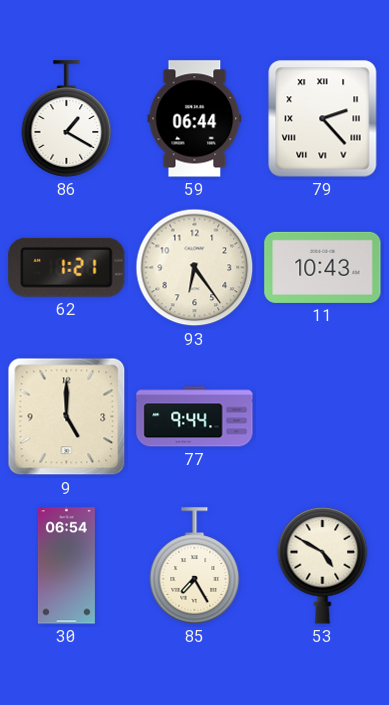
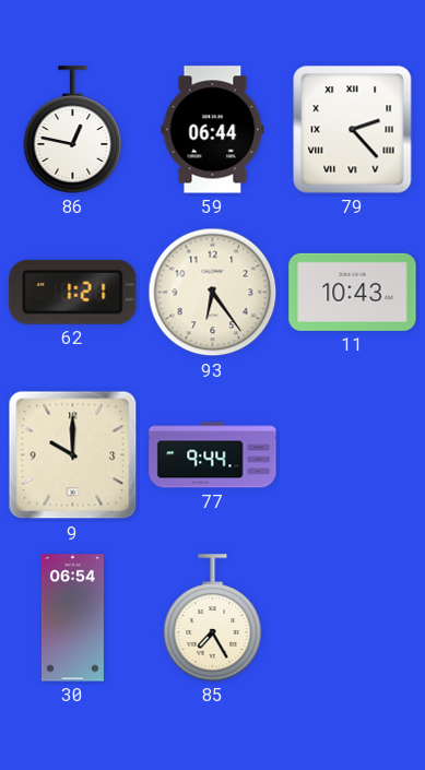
86: 1:20 -> 12:47
9: 5:00 -> 10:00
53: 4:50 -> none
